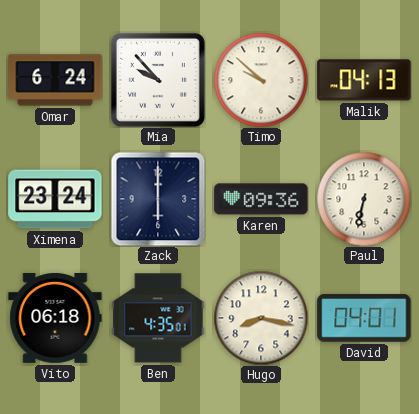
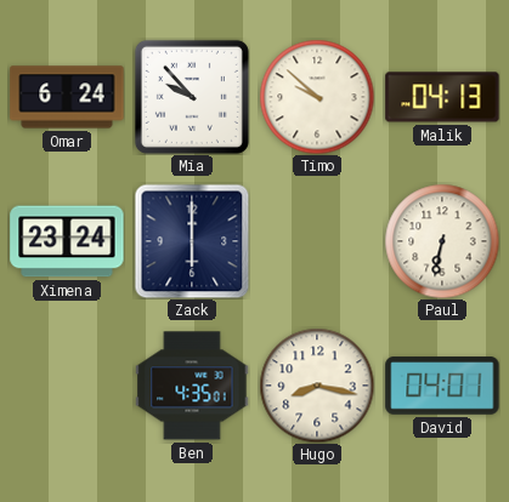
Karen: 09:36 -> none
Vito: 06:18 -> none
